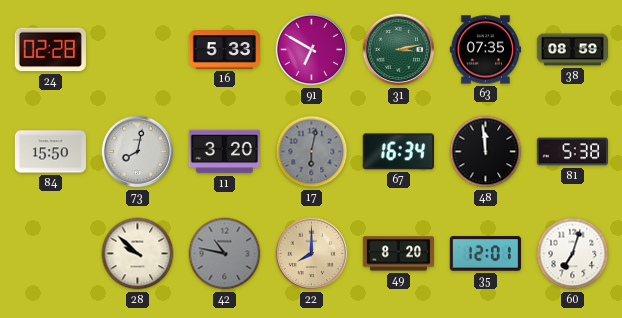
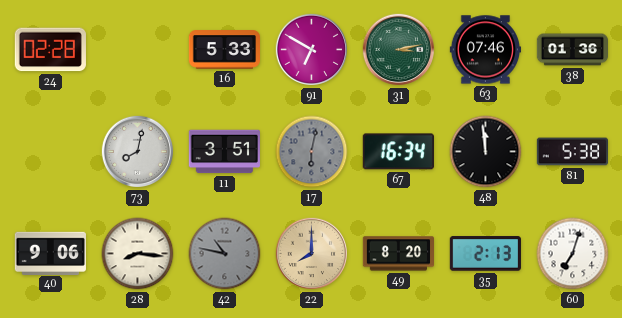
63: 07:35 -> 07:46
38: 08:59 -> 01:36
84: 15:50 -> none
11: 3:20 -> 3:51
40: none -> 9:06
28: 9:52 -> 8:16
35: 12:01 -> 2:13
